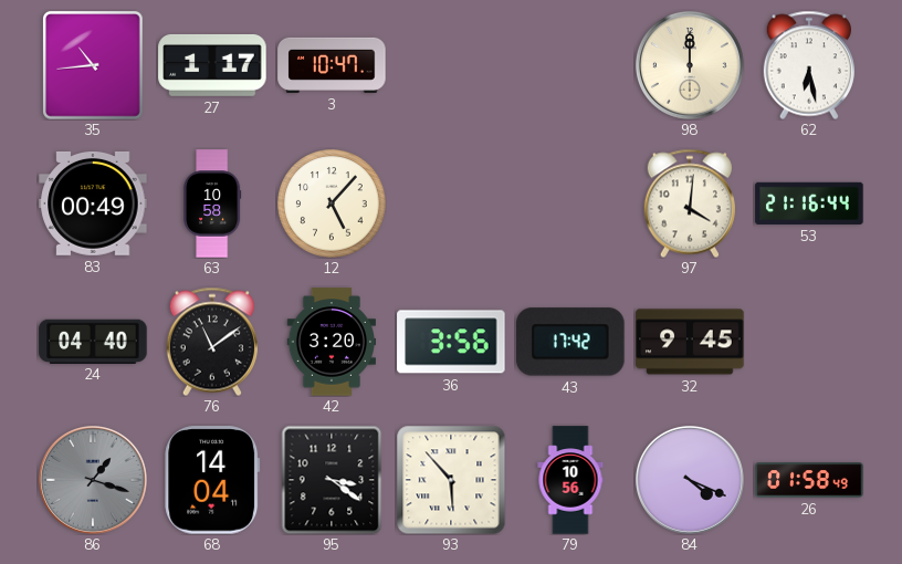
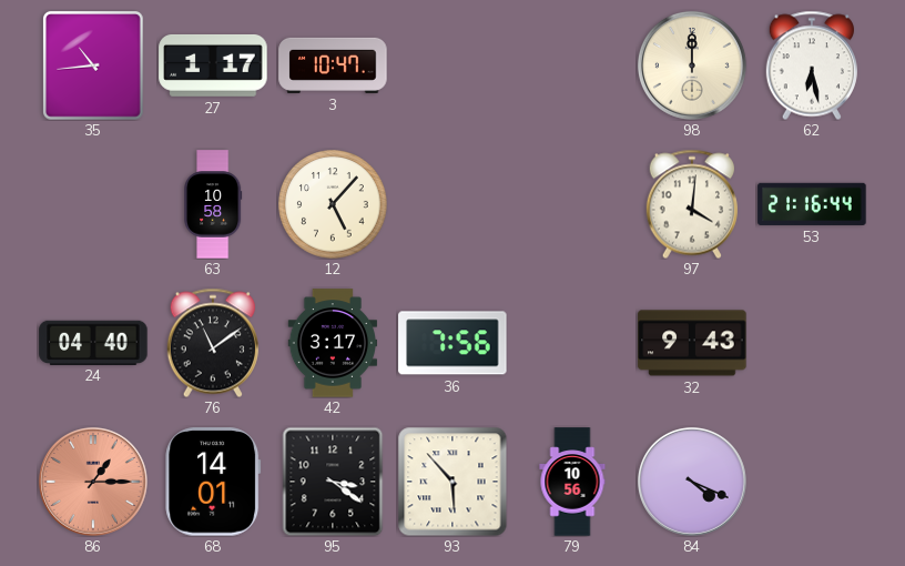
83: 00:49 -> none
42: 3:20 -> 3:17
36: 3:56 -> 7:56
43: 17:42 -> none
32: 9:45 -> 9:43
86: 1:18 -> 1:15
86 dial: grey -> salmon
68: 14:04 -> 14:01
26: 01:58 -> none
